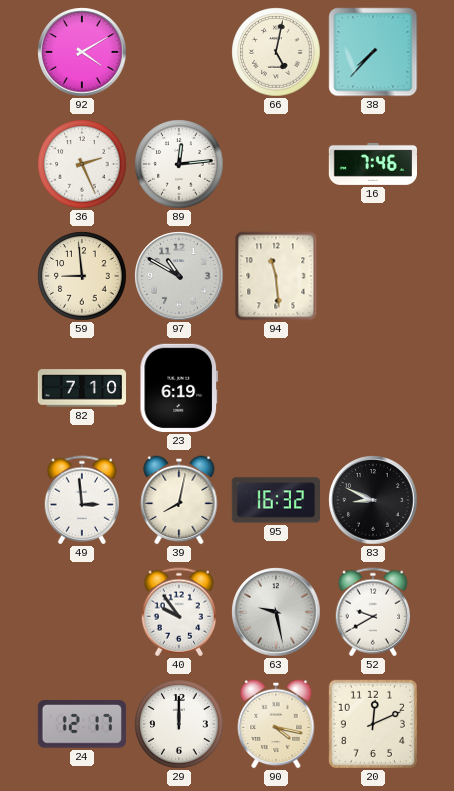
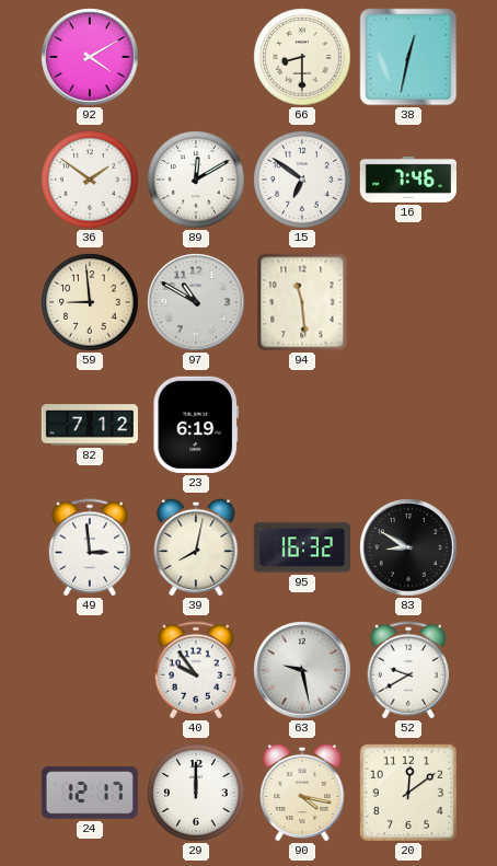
66: 5:02 -> 8:30
38: 7:37 -> 12:32
36: 2:26 -> 1:51
89: 12:14 -> 12:10
15: none -> 6:51
82: 7:10 -> 7:12
83: 8:49 -> 8:50
20: 12:11 -> 12:09
